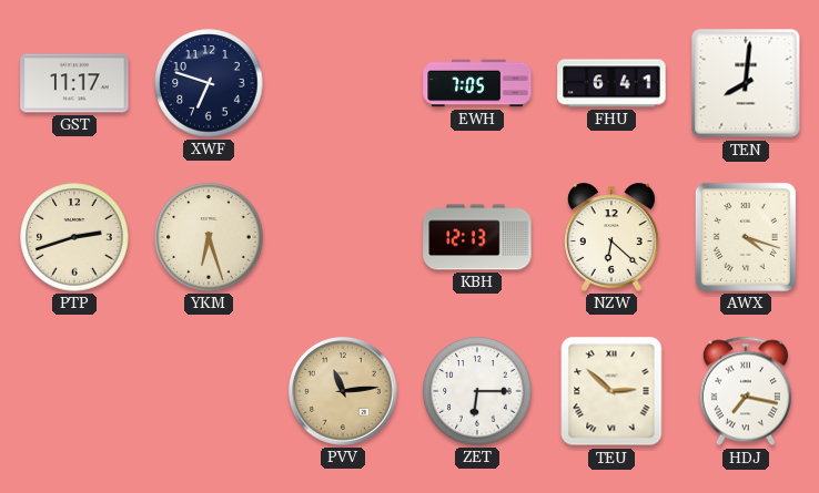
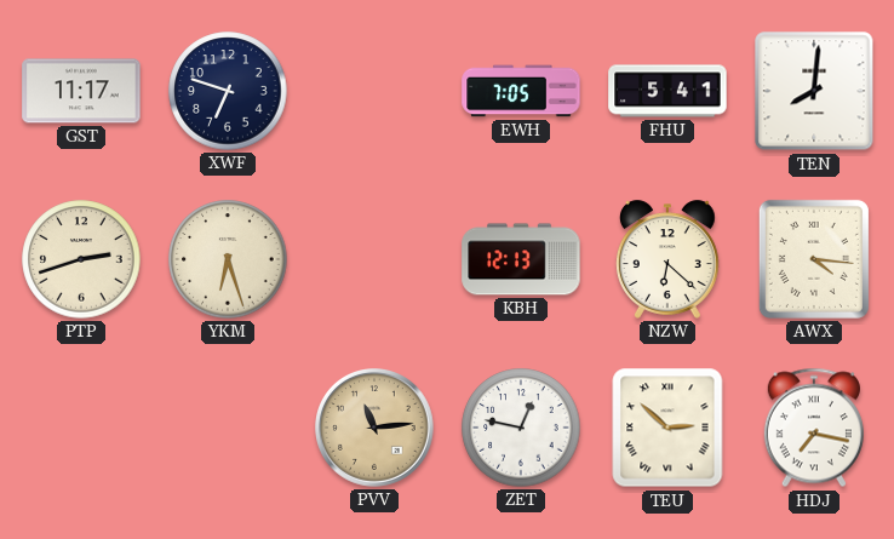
FHU: 6:41 -> 5:41
AWX: 4:18 -> 4:16
ZET: 6:15 -> 12:47
